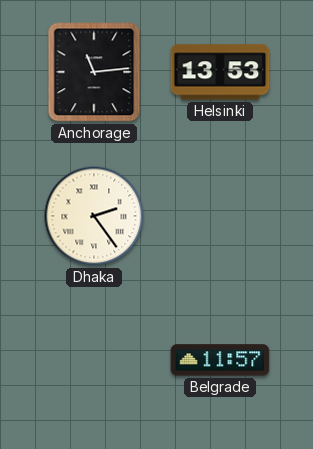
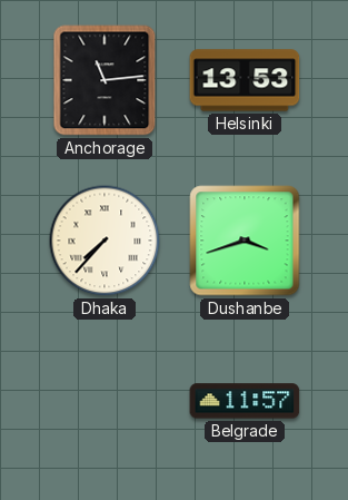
Dhaka: 2:24 -> 7:37
Dushanbe: none -> 3:42
